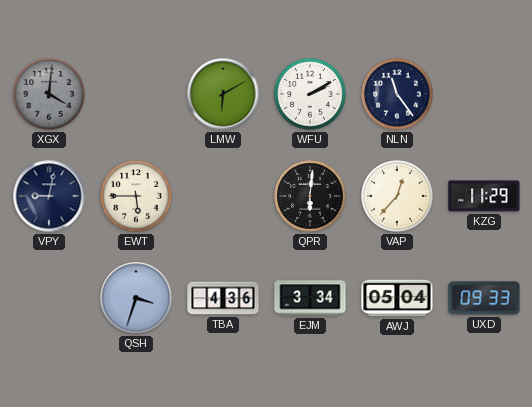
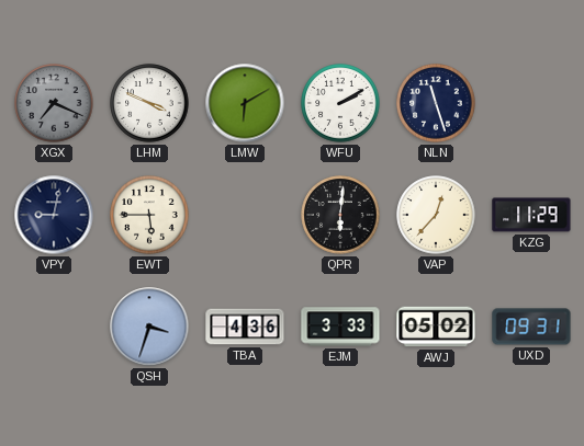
XGX: 4:01 -> 7:19
LHM: none -> 3:49
NLN: 11:24 -> 11:27
EJM: 3:34 -> 3:33
AWJ: 05:04 -> 05:02
UXD: 09:33 -> 09:31
